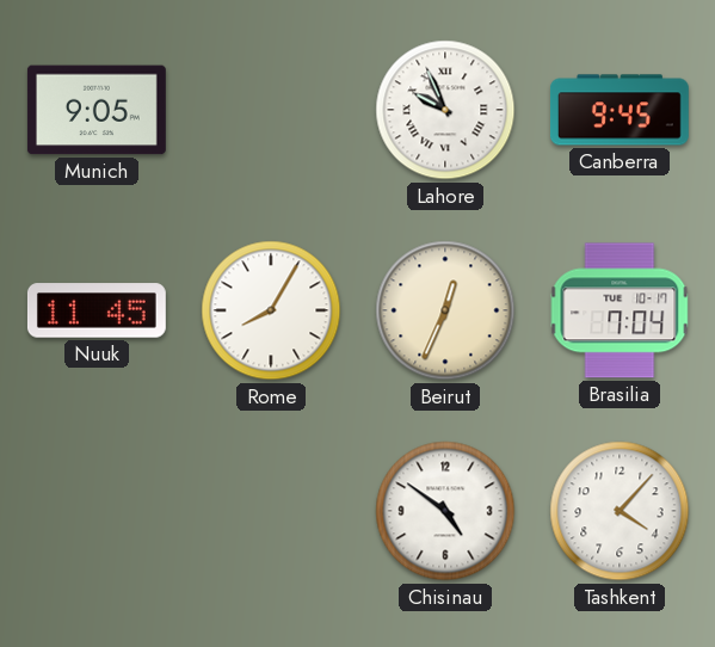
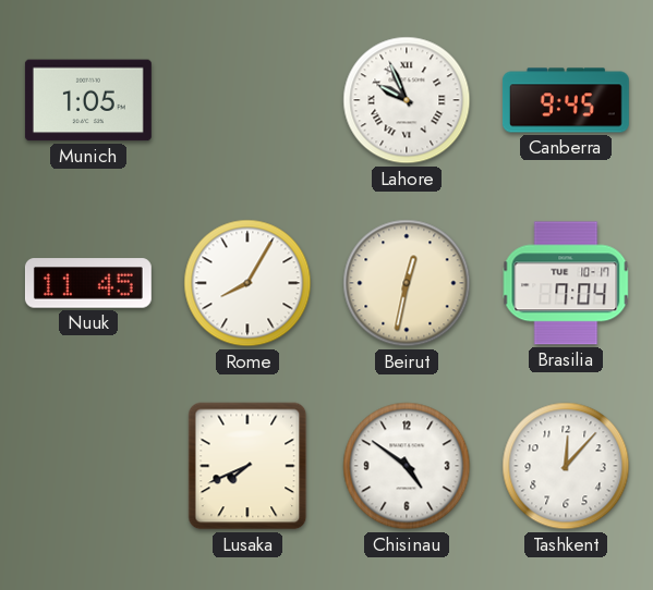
Munich: 9:05 -> 1:05
Beirut: 12:34 -> 12:32
Lusaka: none -> 7:41
Tashkent: 4:07 -> 12:07
